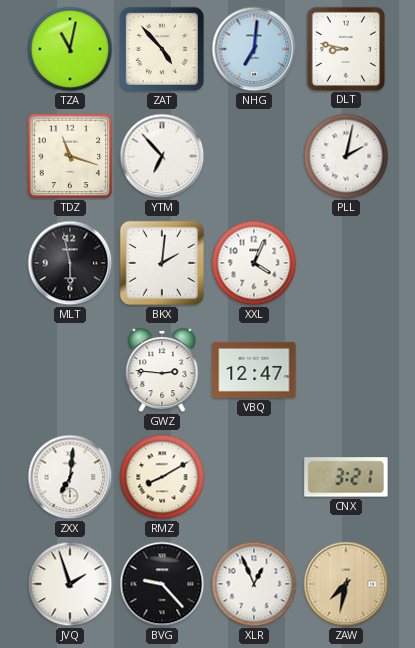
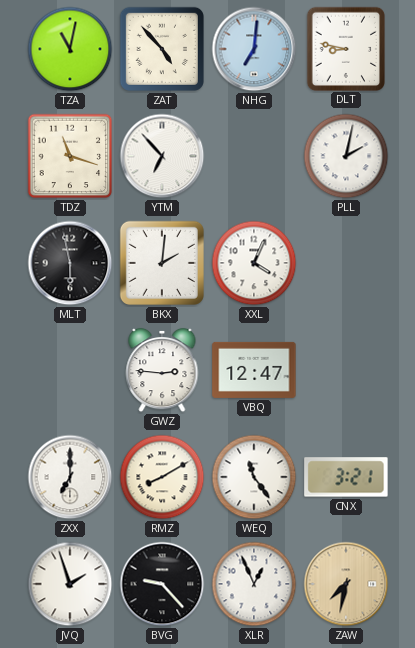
ZXX: 7:01 -> 7:00
WEQ: none -> 11:24
